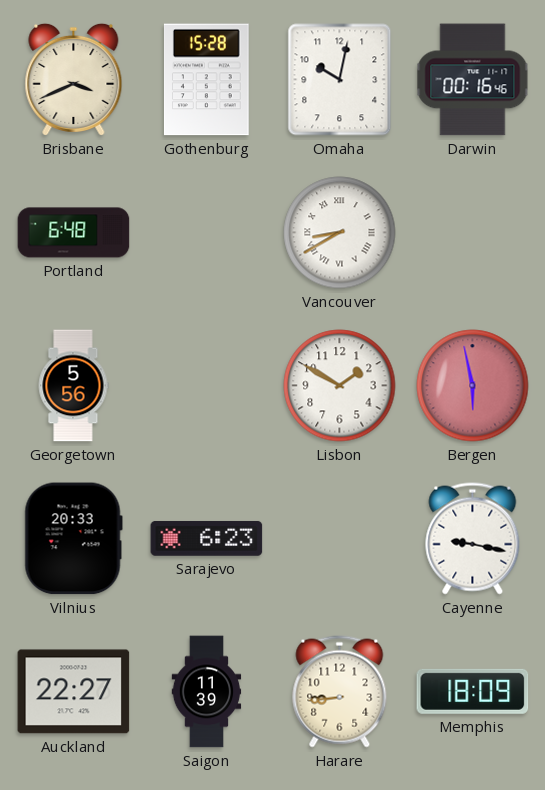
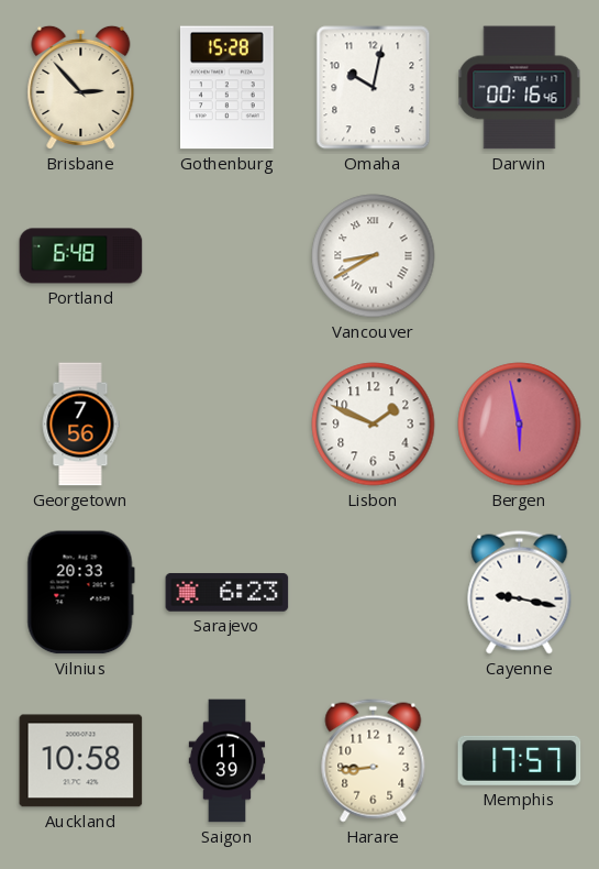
Brisbane: 3:41 -> 2:53
Georgetown: 5:56 -> 7:56
Lisbon: 1:50 -> 1:49
Auckland: 22:27 -> 10:58
Memphis: 18:09 -> 17:57
